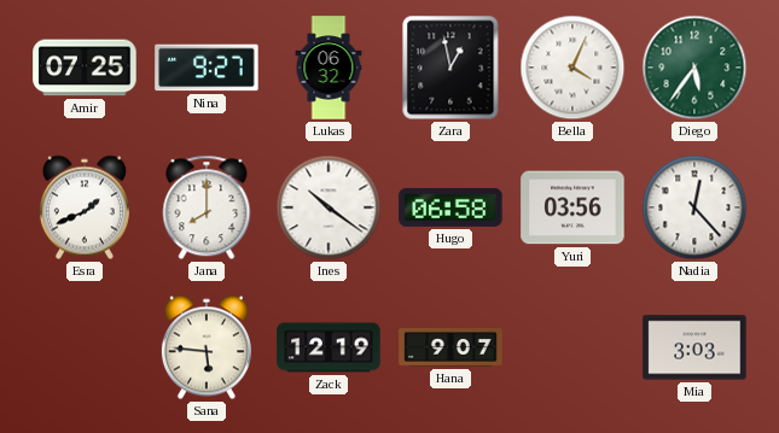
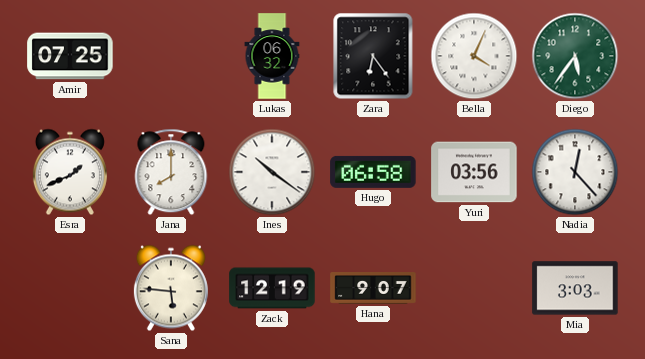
Nina: 9:27 -> none
Zara: 12:58 -> 6:24
